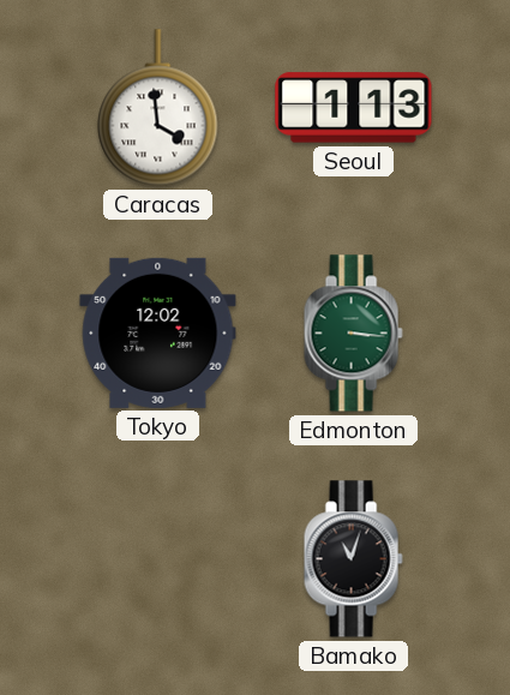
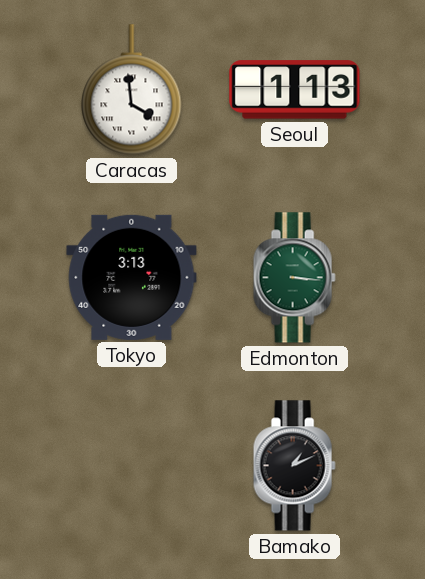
Tokyo: 12:02 -> 3:13
Bamako: 11:03 -> 1:11
